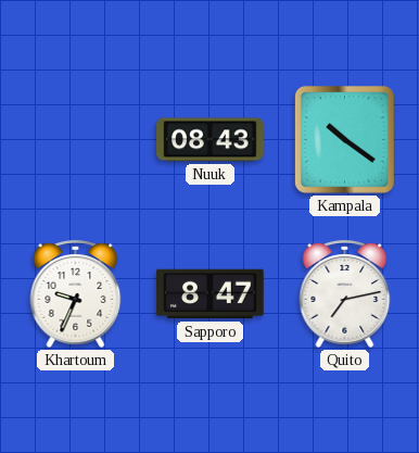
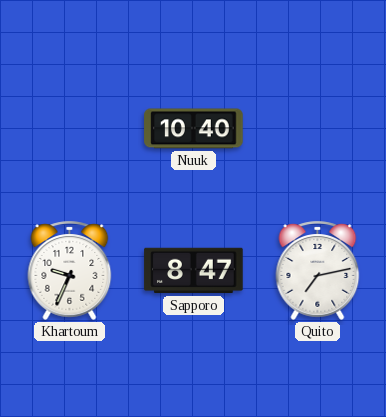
Nuuk: 08:43 -> 10:40
Kampala: 10:21 -> none
